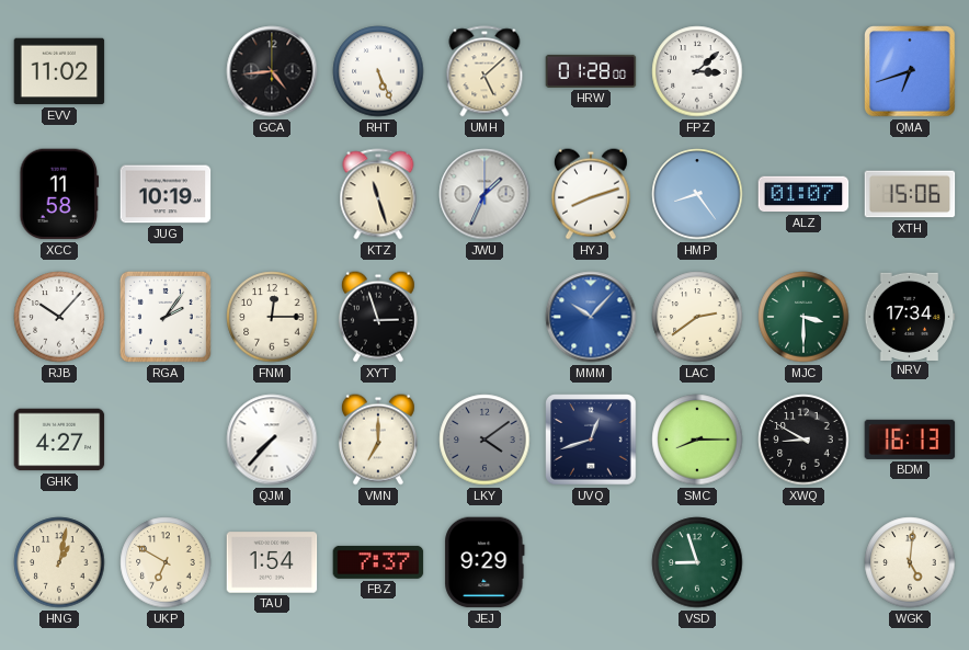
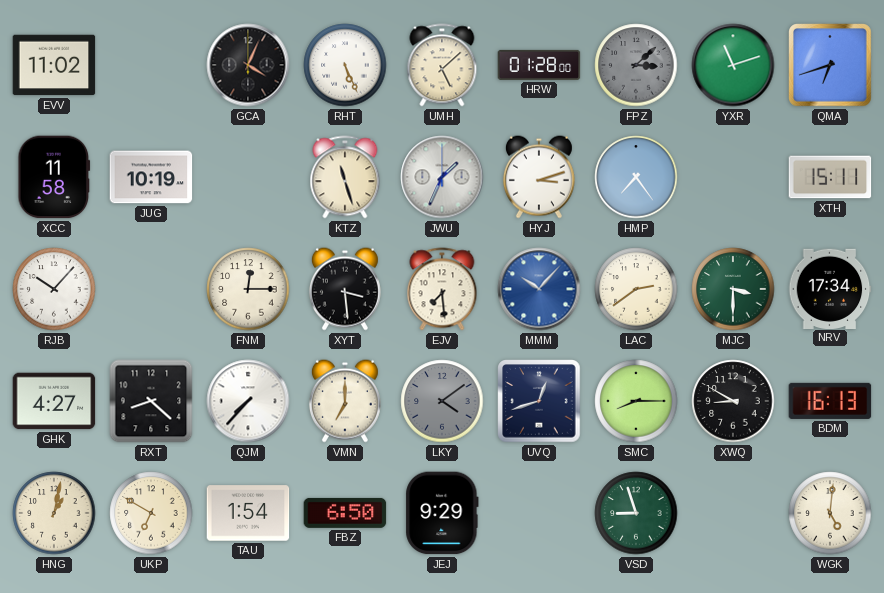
GCA: 4:44 -> 4:04
FPZ dial: white -> grey
YXR: none -> 11:12
HYJ: 8:12 -> 3:12
HMP: 8:24 -> 7:24
ALZ: 01:07 -> none
XTH: 15:06 -> 15:11
RGA: 2:06 -> none
XYT: 2:57 -> 3:29
EJV: none -> 7:29
RXT: none -> 8:22
FBZ: 7:37 -> 6:50
